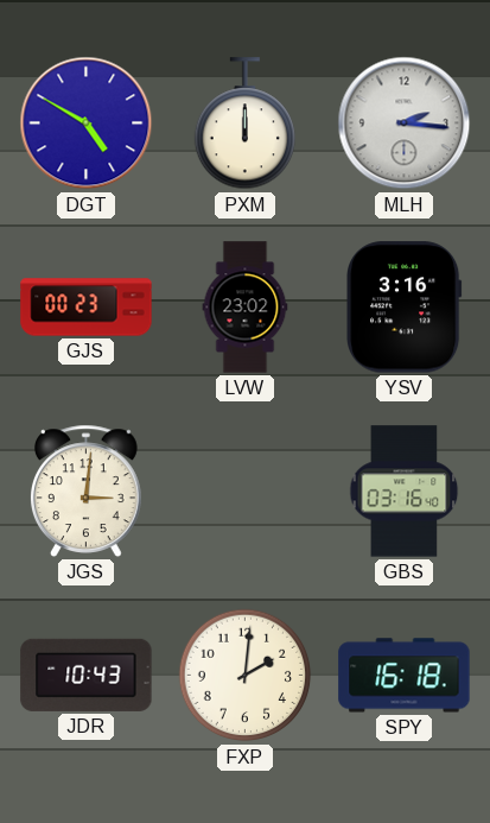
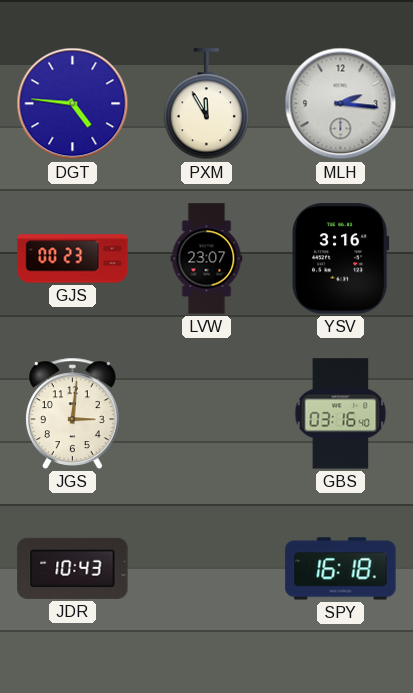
DGT: 4:50 -> 4:46
PXM: 12:00 -> 11:55
LVW: 23:02 -> 23:07
FXP: 2:01 -> none
